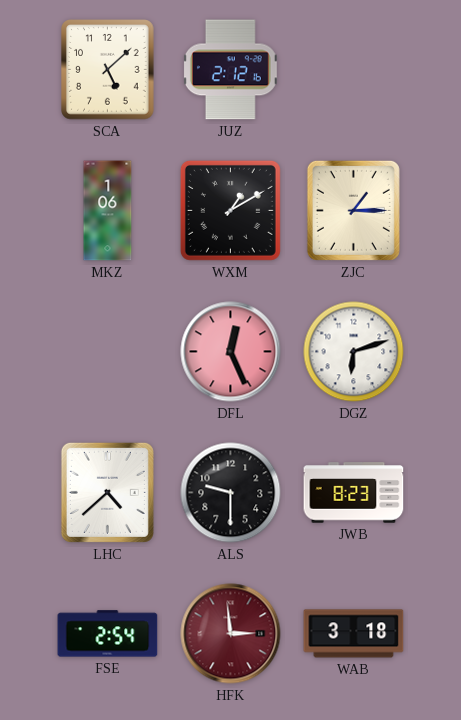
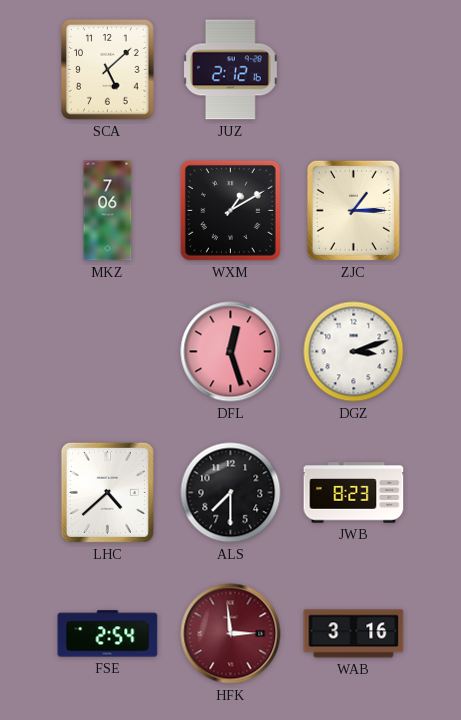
MKZ: 1:06 -> 7:06
DFL: 12:26 -> 12:27
DGZ: 6:12 -> 3:12
ALS: 9:30 -> 7:30
WAB: 3:18 -> 3:16
